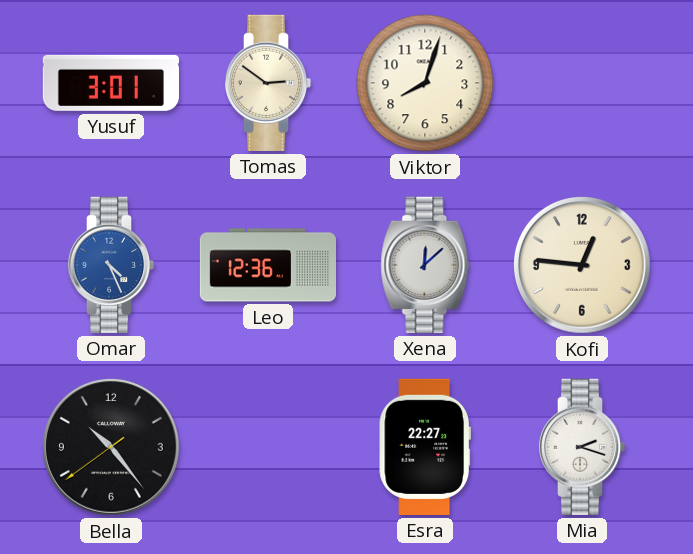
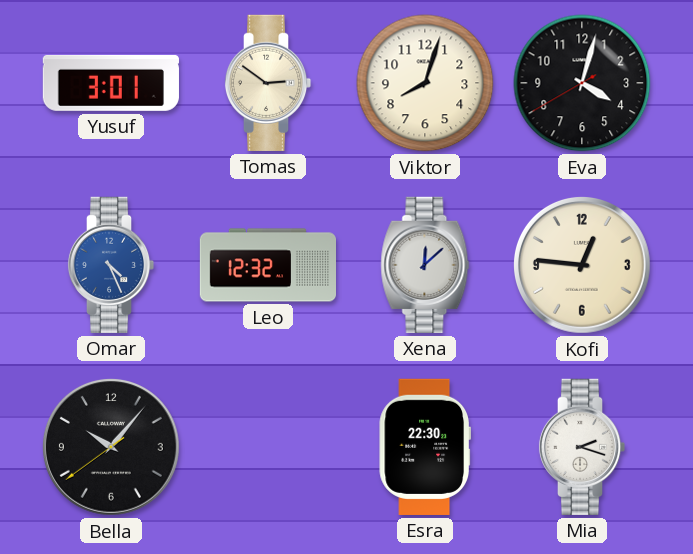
Eva: none -> 4:02
Leo: 12:36 -> 12:32
Bella: 10:23 -> 10:06
Esra: 22:27 -> 22:30
